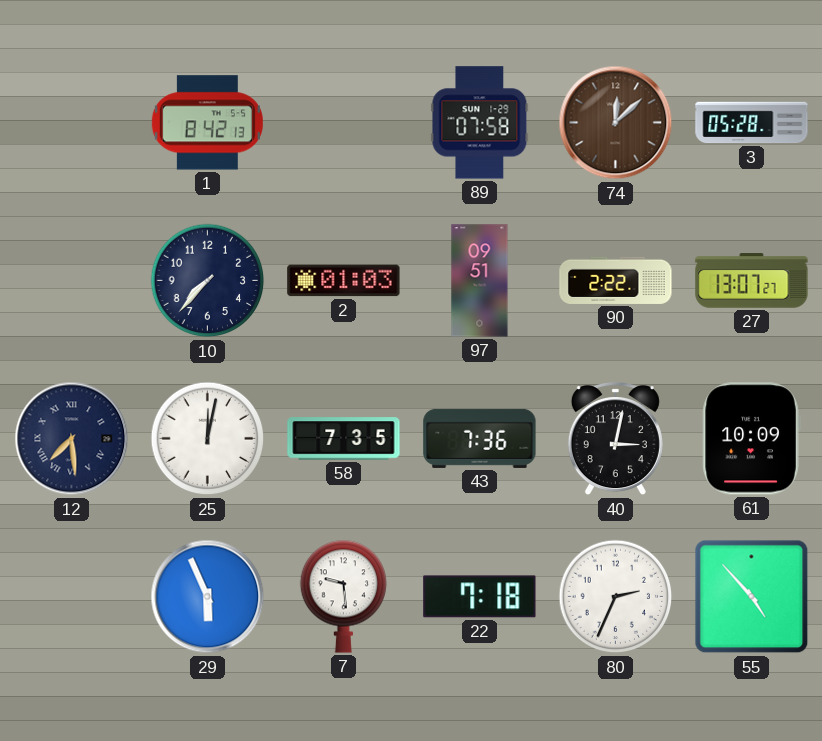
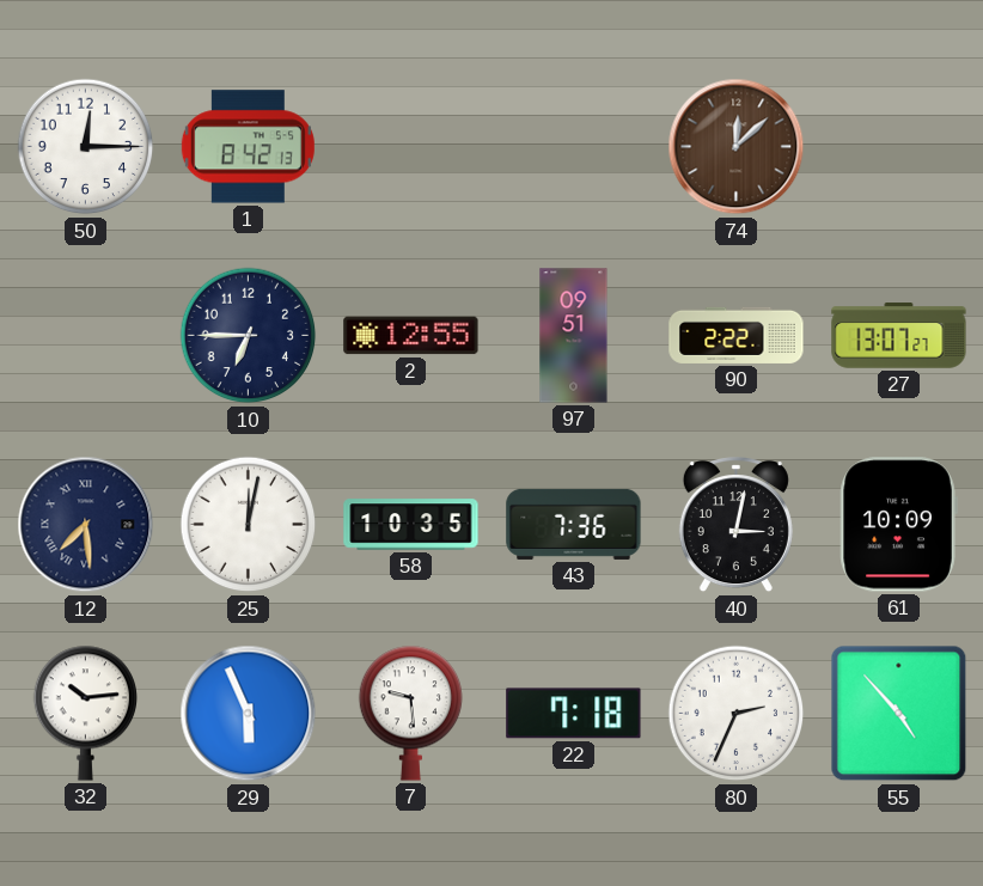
50: none -> 12:15
89: 07:58 -> none
3: 05:28 -> none
10: 7:37 -> 6:45
2: 01:03 -> 12:55
58: 7:35 -> 10:35
32: none -> 10:14
